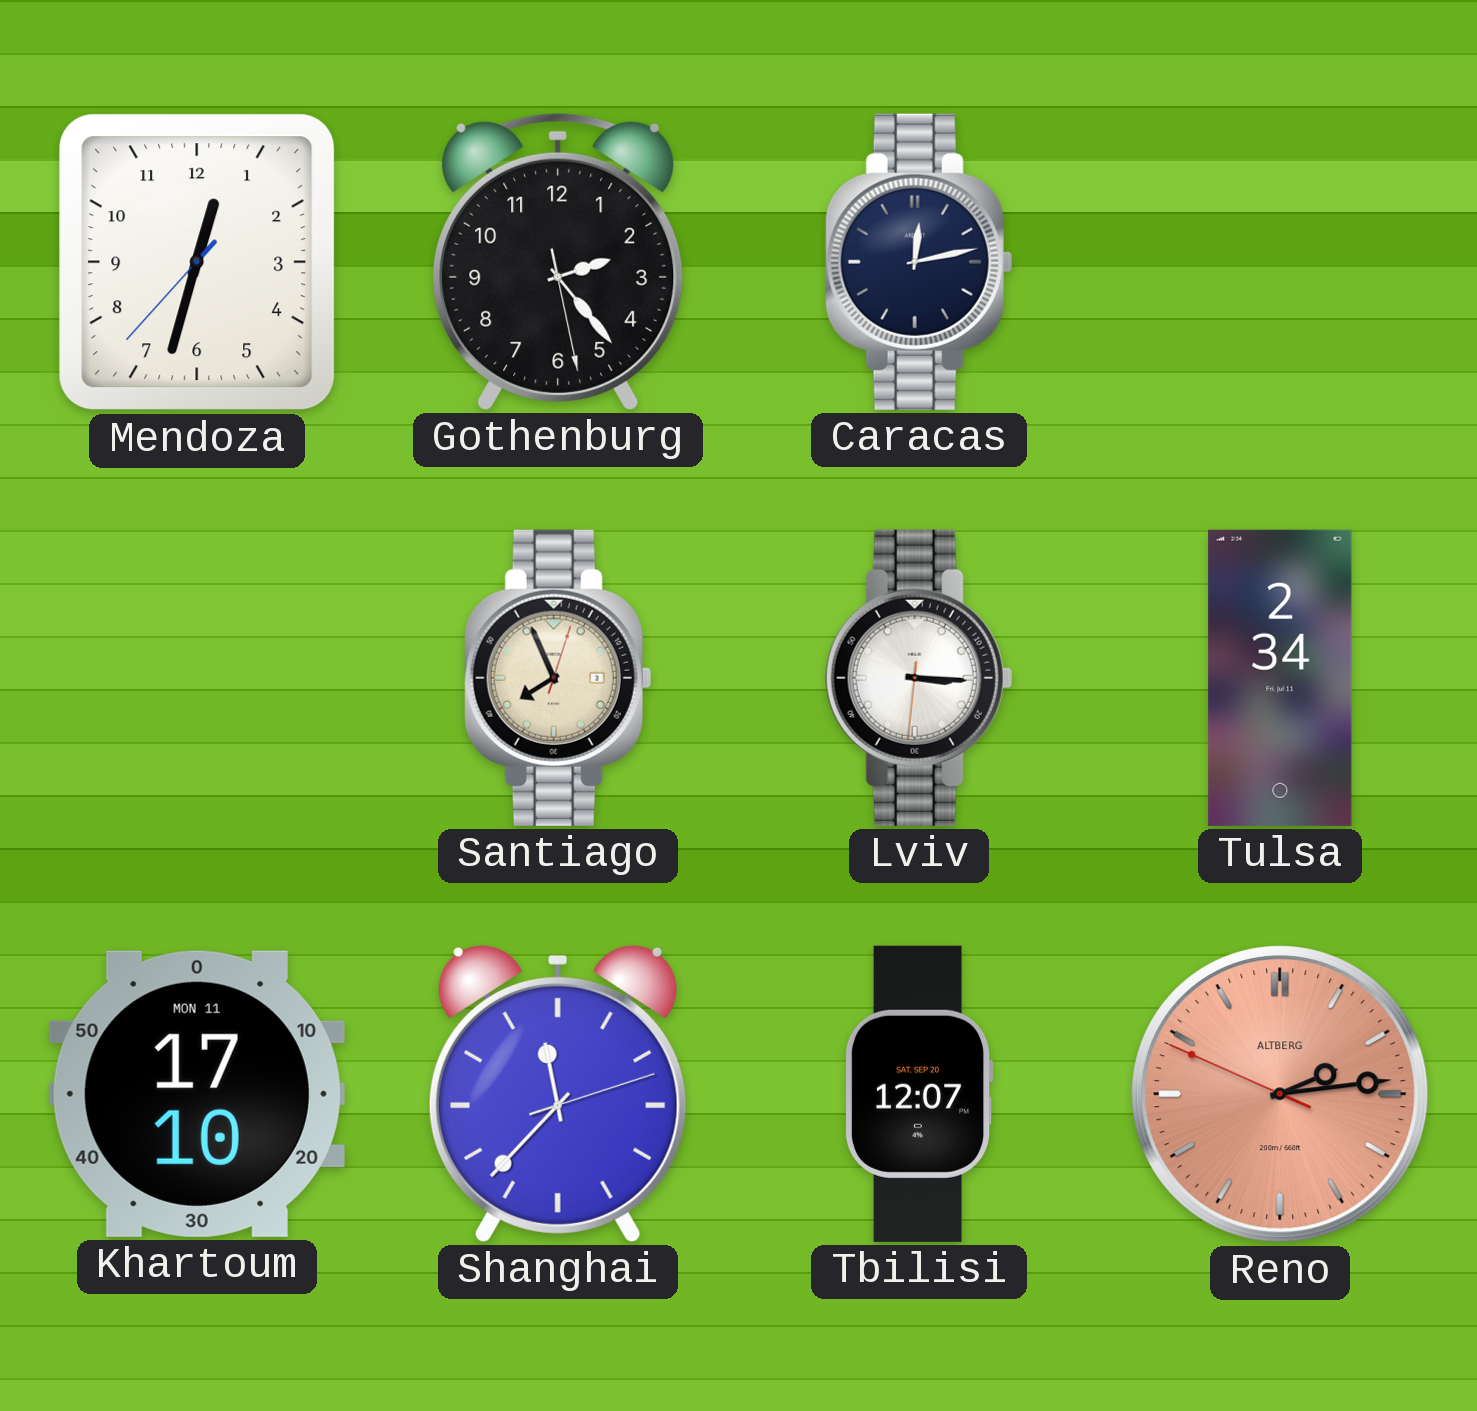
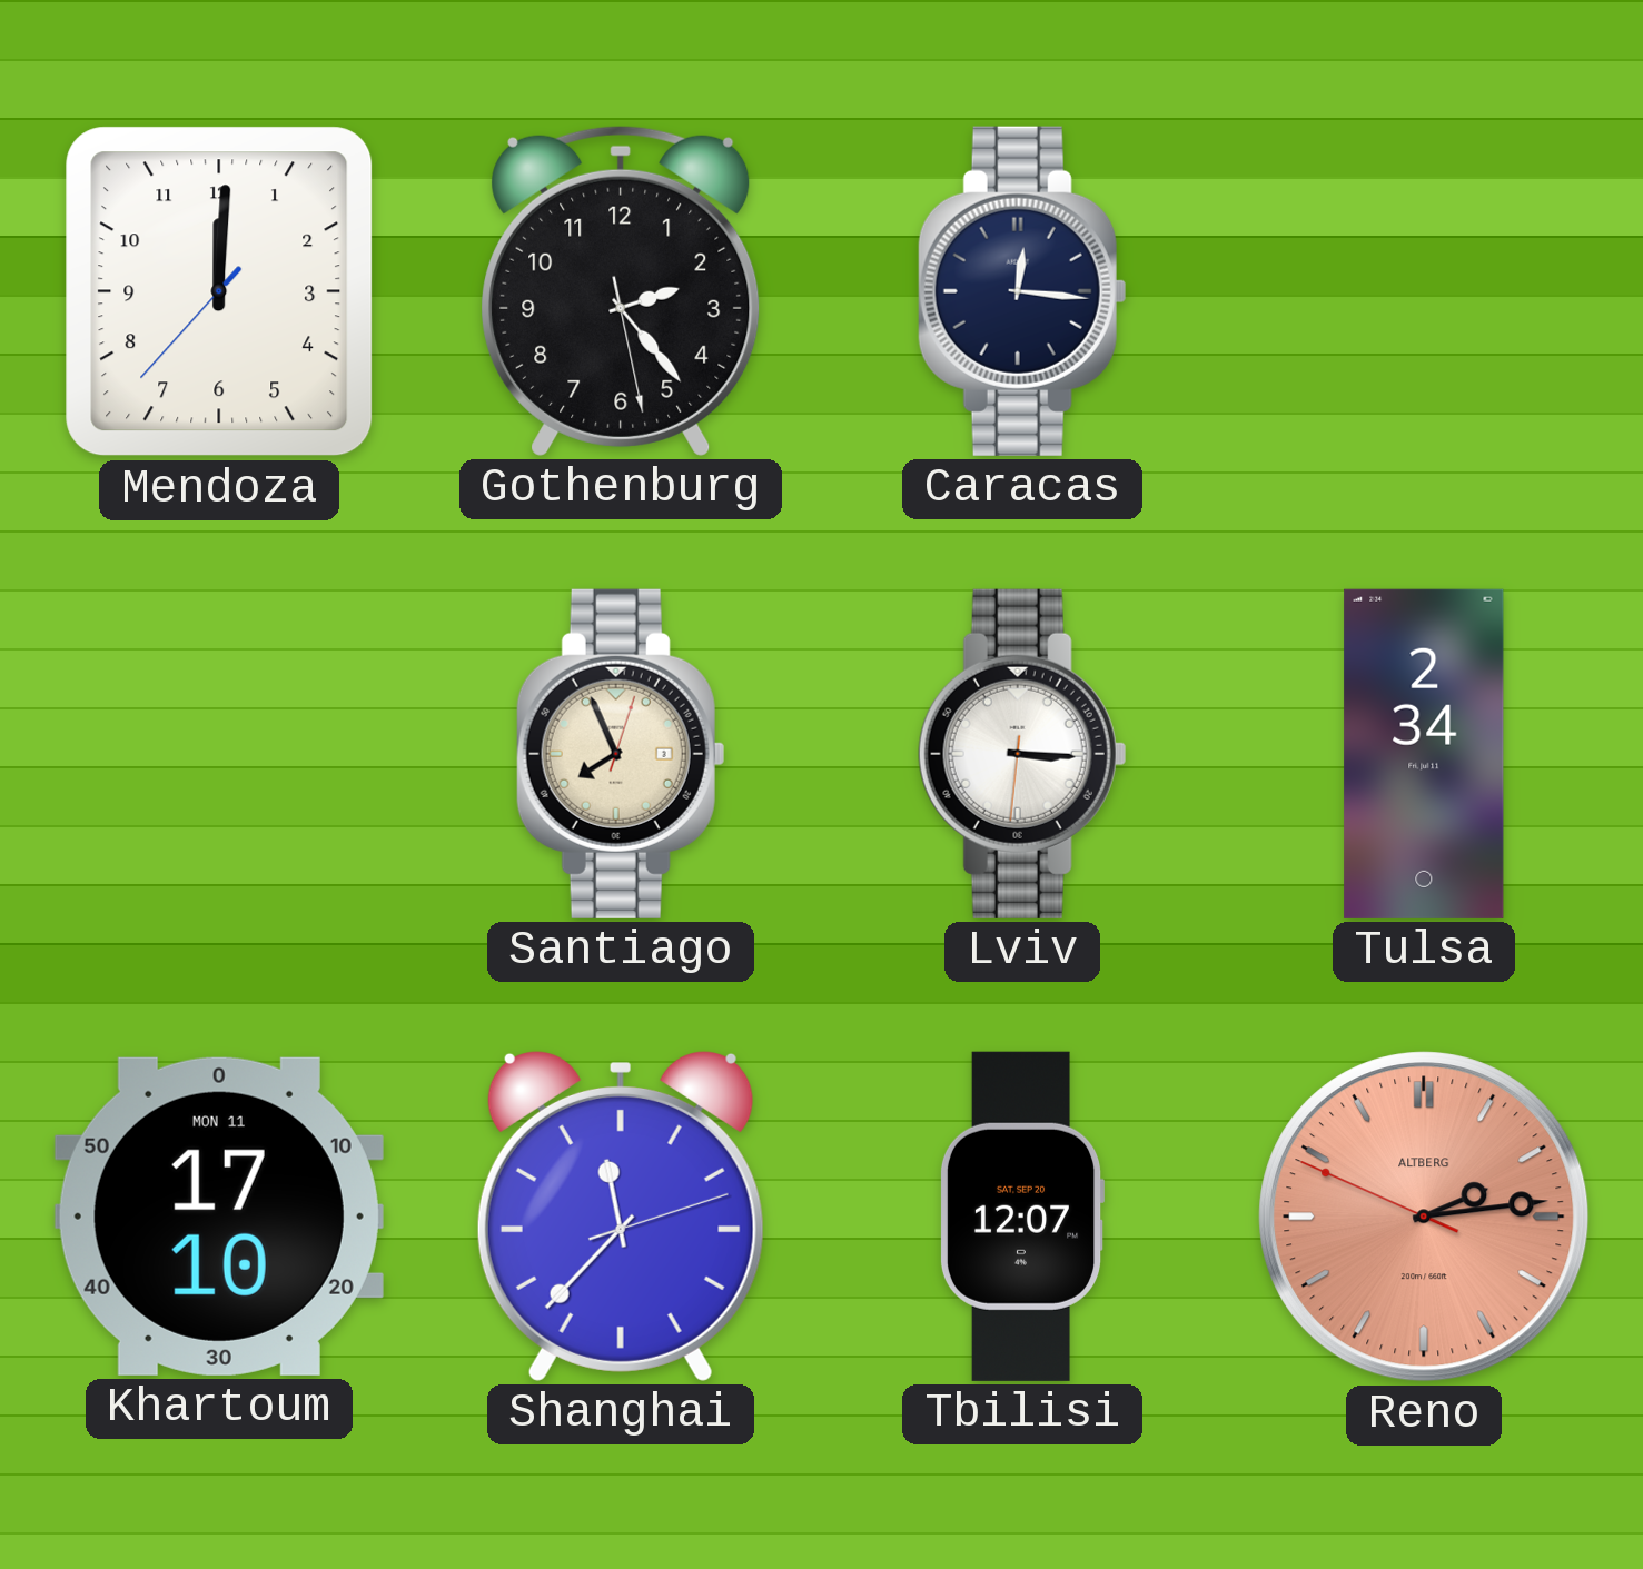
Mendoza: 12:32 -> 12:00
Caracas: 12:13 -> 12:16
